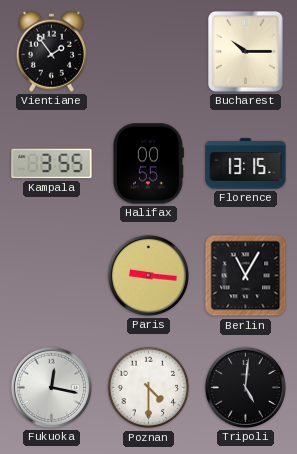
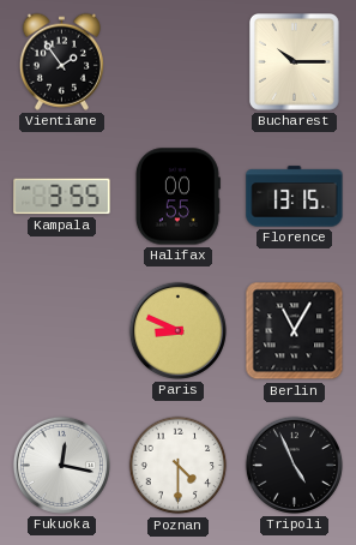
Paris: 9:16 -> 8:49
Tripoli: 5:01 -> 4:56
